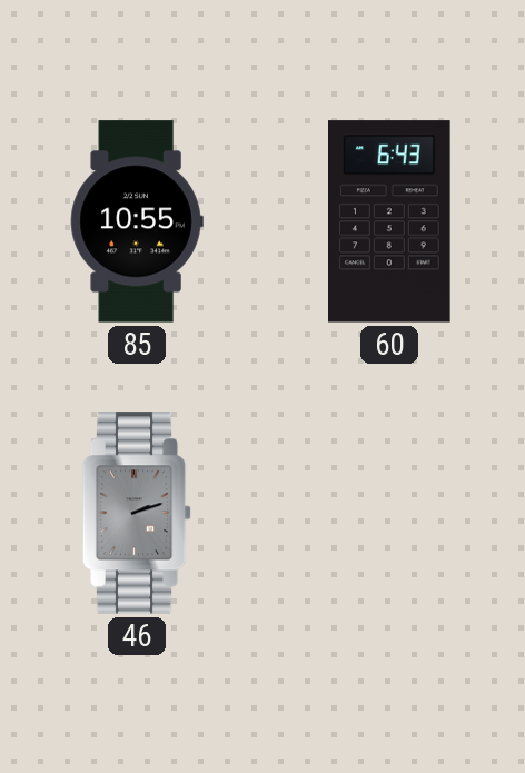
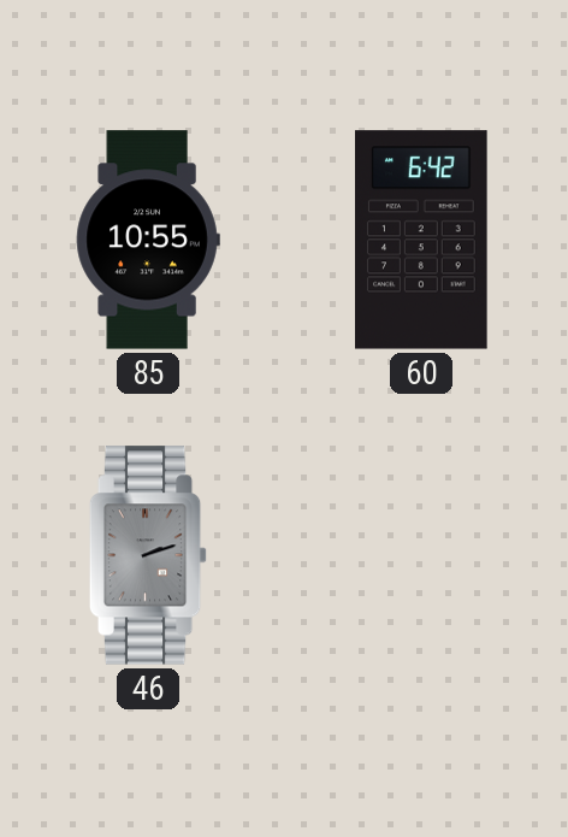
60: 6:43 -> 6:42
